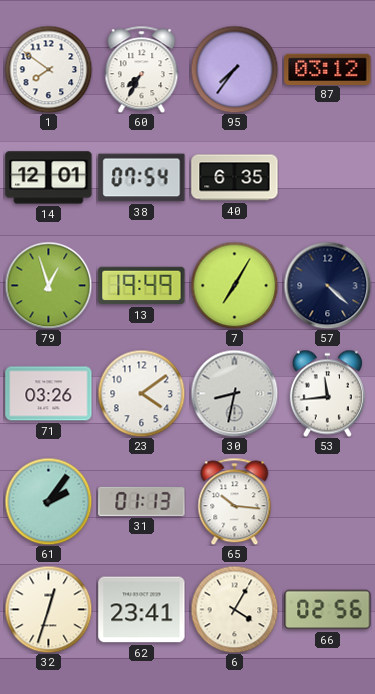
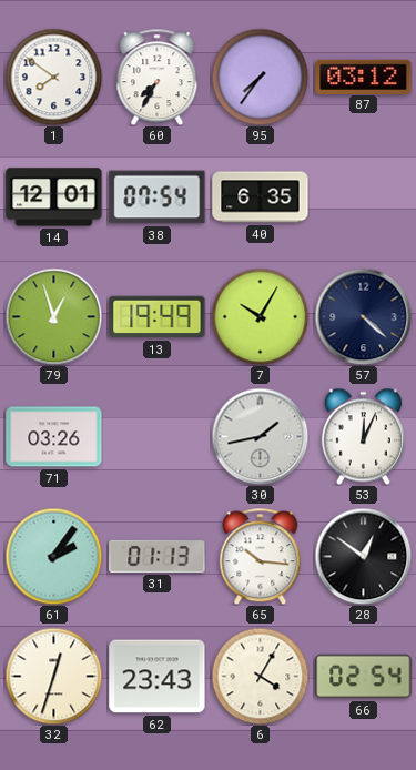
7: 7:05 -> 10:05
23: 4:09 -> none
30: 8:32 -> 1:43
53: 11:44 -> 12:04
28: none -> 12:51
62: 23:41 -> 23:43
66: 02:56 -> 02:54
